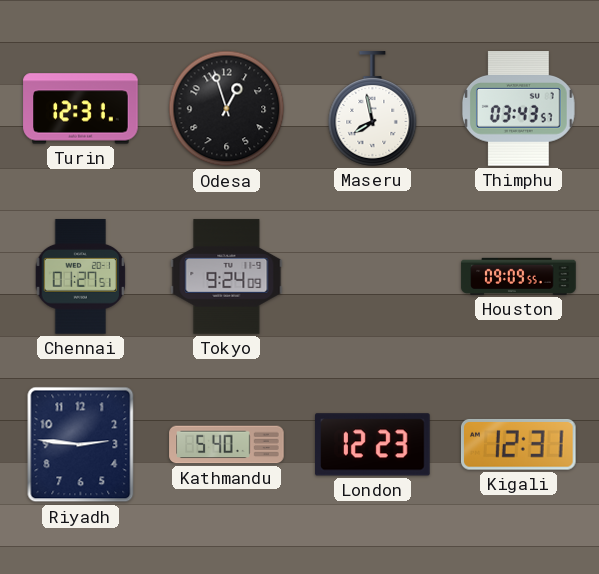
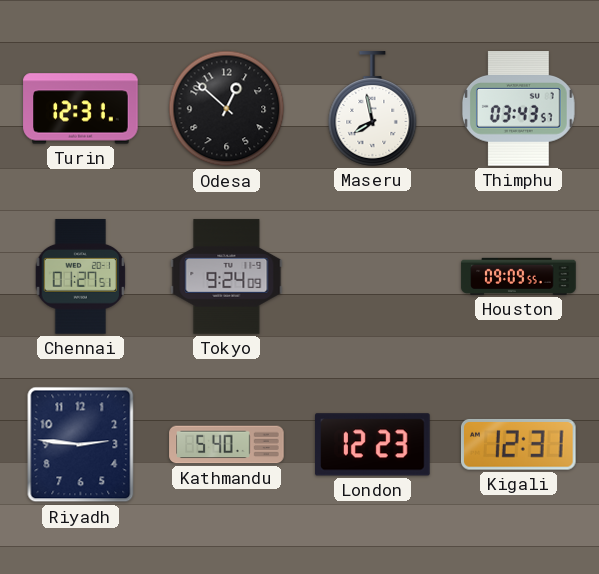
Odesa: 12:57 -> 12:52
